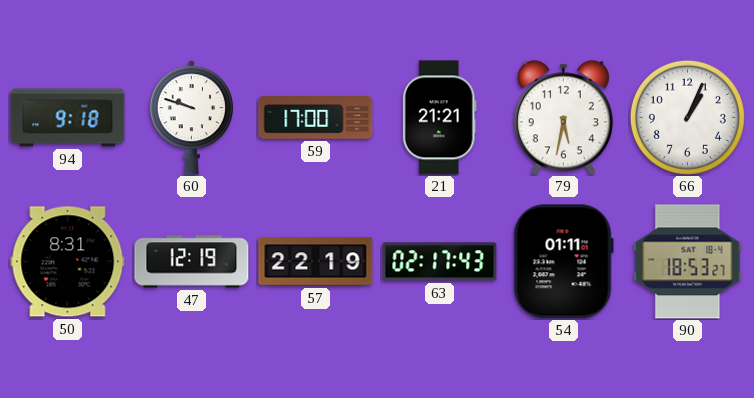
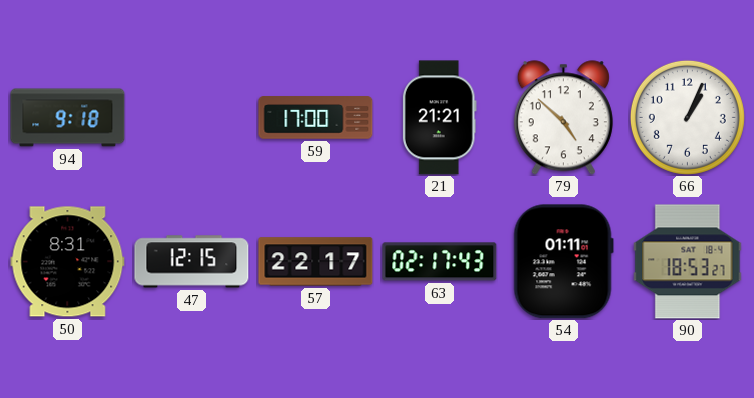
60: 9:48 -> none
79: 5:32 -> 4:52
47: 12:19 -> 12:15
57: 22:19 -> 22:17
